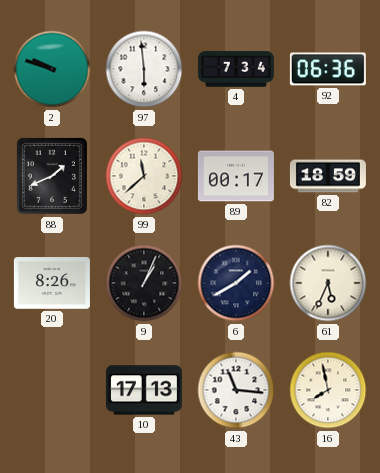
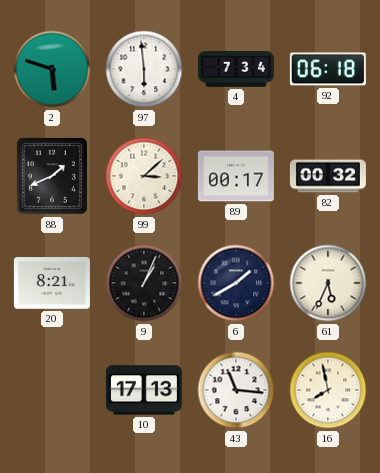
2: 9:48 -> 5:48
92: 06:36 -> 06:18
99: 11:38 -> 3:08
82: 18:59 -> 00:32
20: 8:26 -> 8:21
